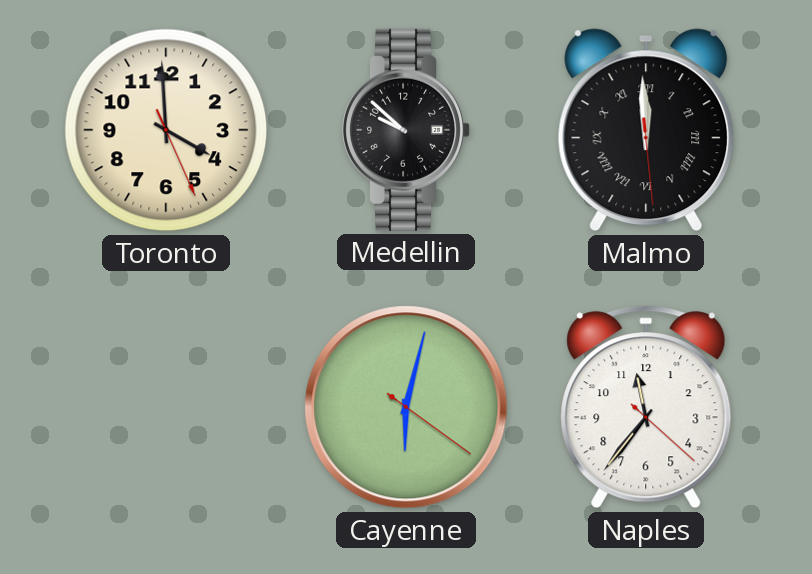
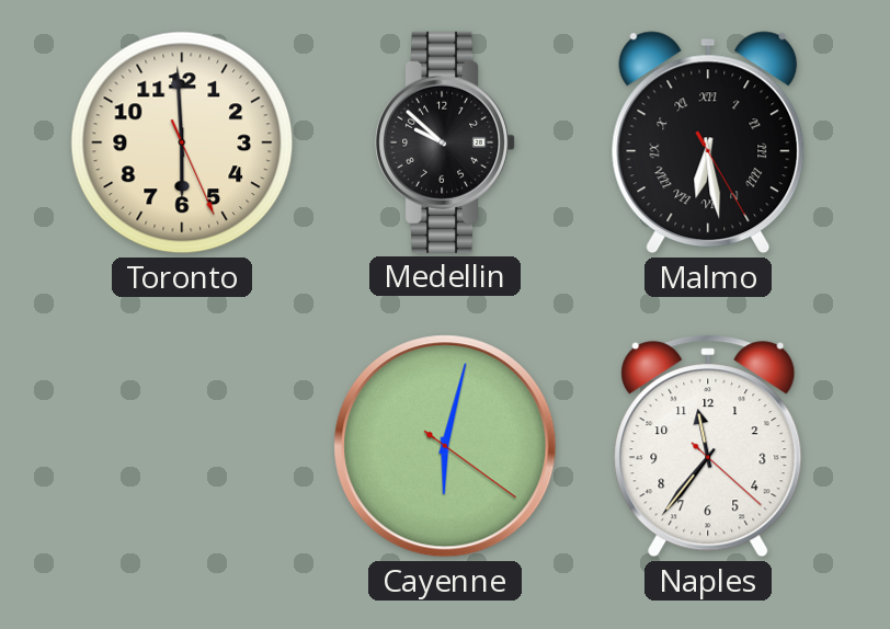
Toronto: 3:59 -> 5:59
Malmo: 11:59 -> 6:28
